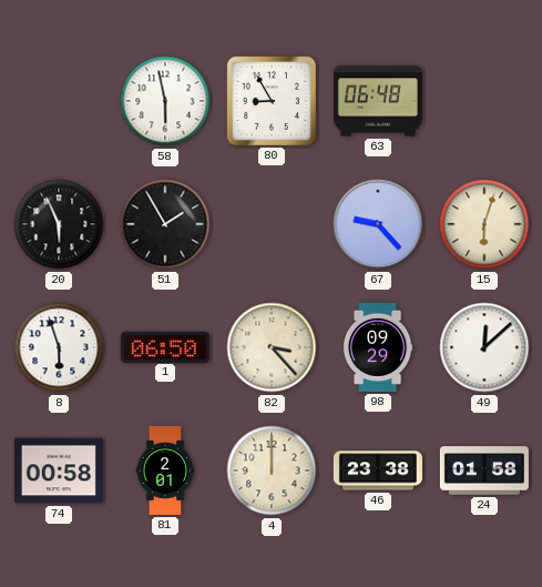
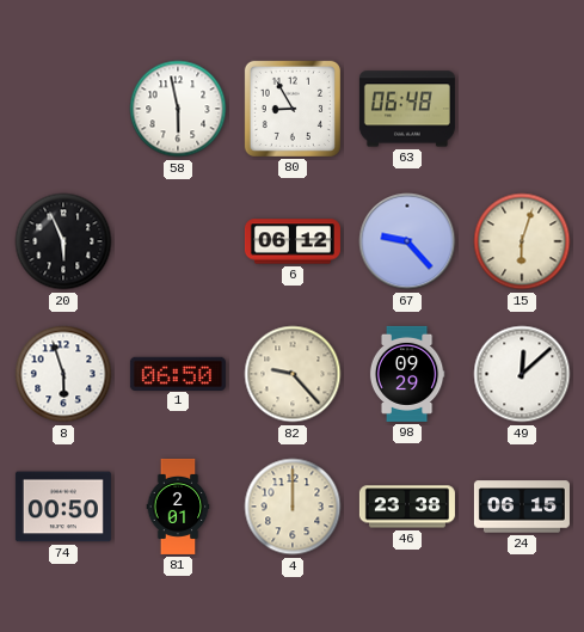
51: 1:55 -> none
6: none -> 06:12
82: 3:23 -> 9:23
74: 00:58 -> 00:50
24: 01:58 -> 06:15
